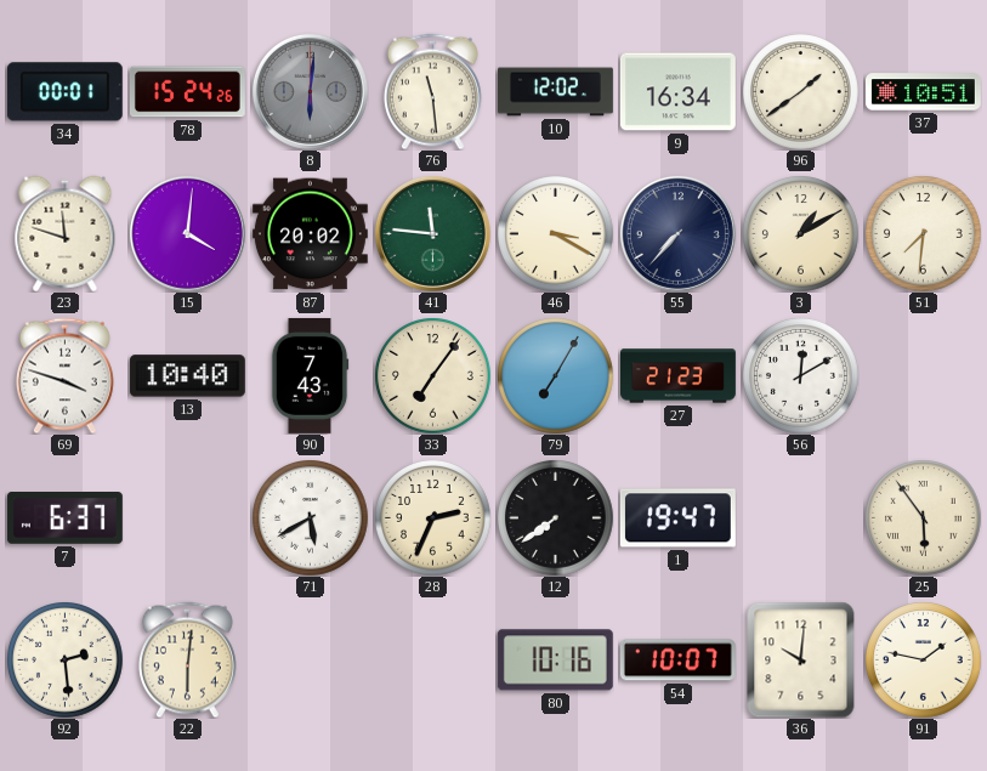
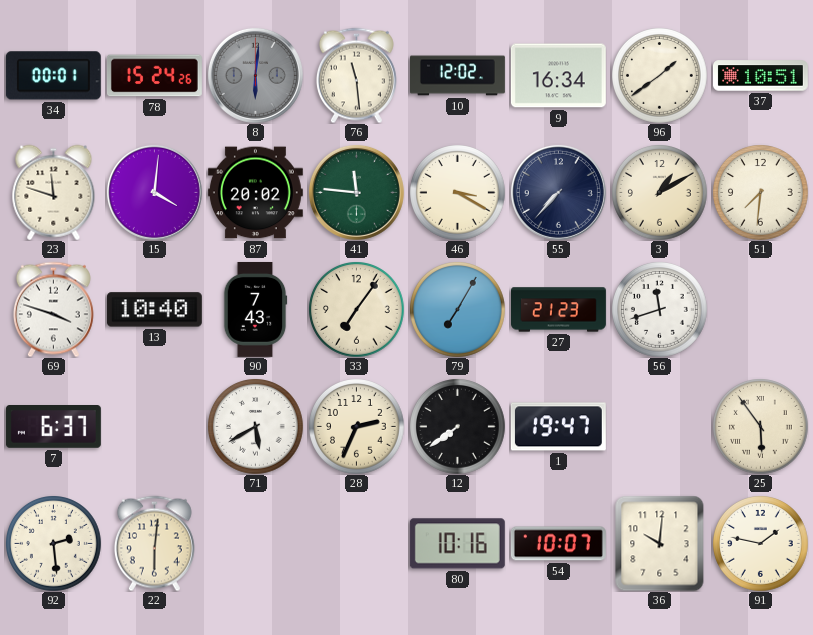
56: 12:10 -> 11:42
